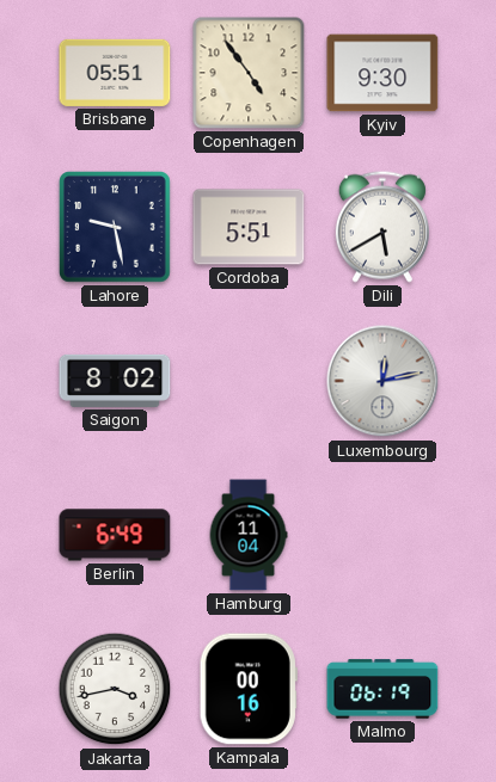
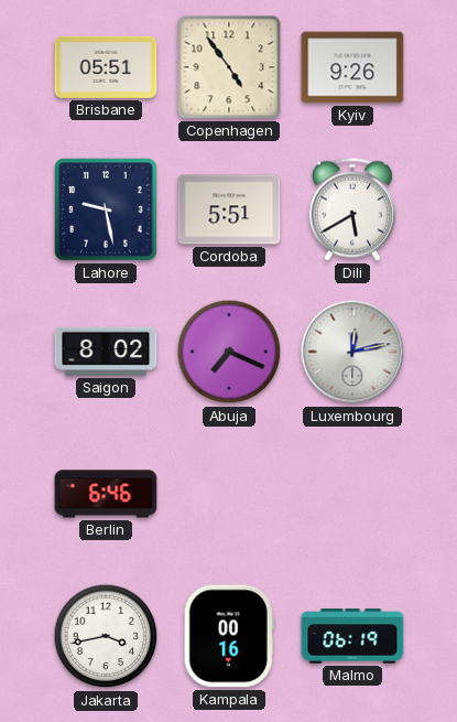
Kyiv: 9:30 -> 9:26
Abuja: none -> 7:19
Berlin: 6:49 -> 6:46
Hamburg: 11:04 -> none
